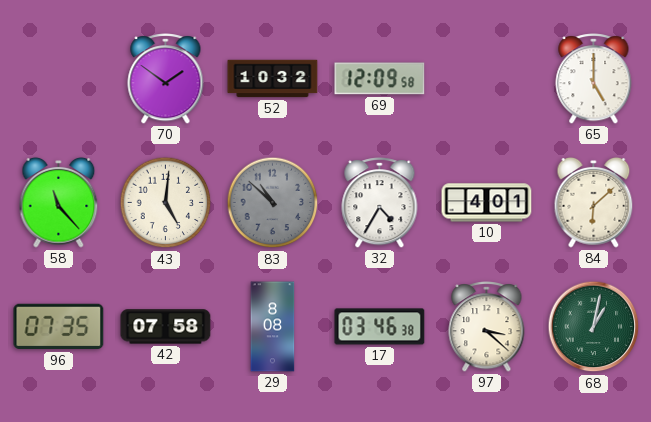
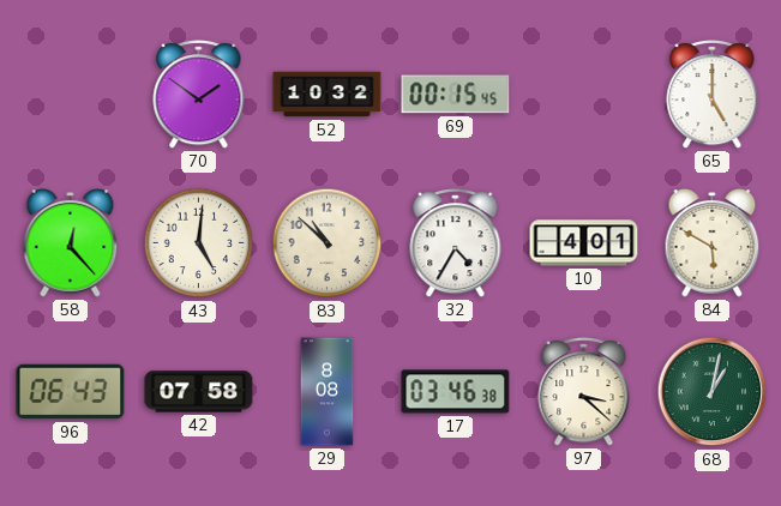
69: 12:09 -> 00:15
58: 11:23 -> 12:23
83 dial: grey -> cream
84: 6:08 -> 5:50
96: 07:35 -> 06:43
